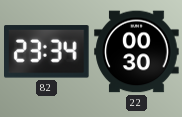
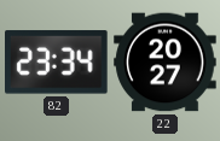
22: 00:30 -> 20:27
